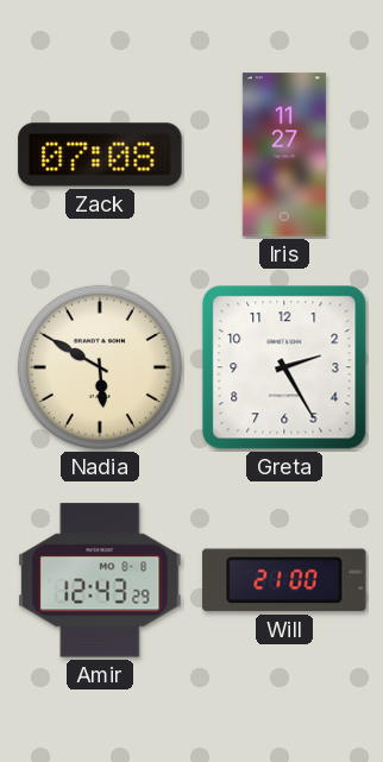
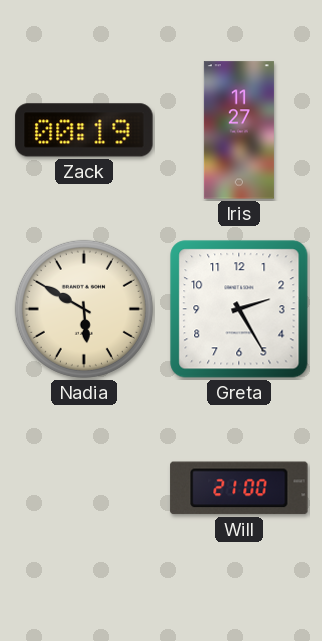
Zack: 07:08 -> 00:19
Amir: 12:43 -> none
